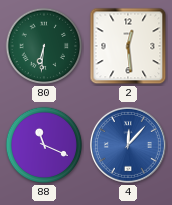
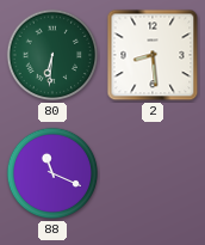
2: 12:29 -> 8:29
4: 12:07 -> none
